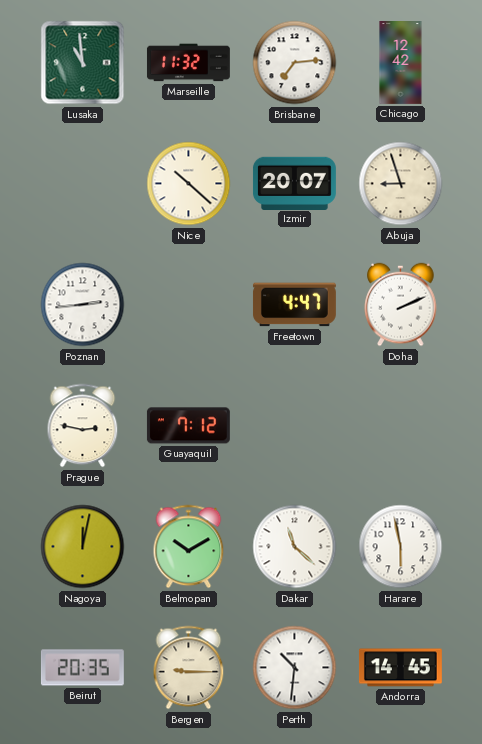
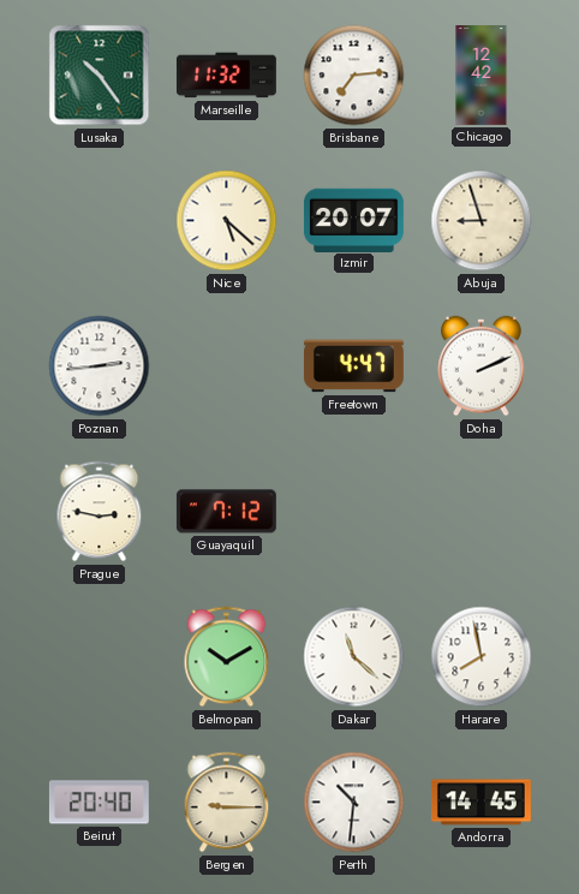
Lusaka: 10:59 -> 10:24
Nice: 10:22 -> 5:22
Nagoya: 12:02 -> none
Harare: 5:58 -> 7:58
Beirut: 20:35 -> 20:40
